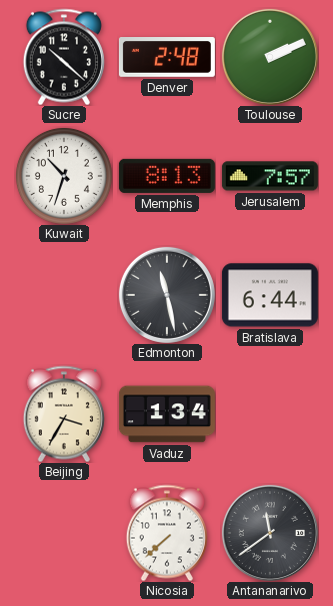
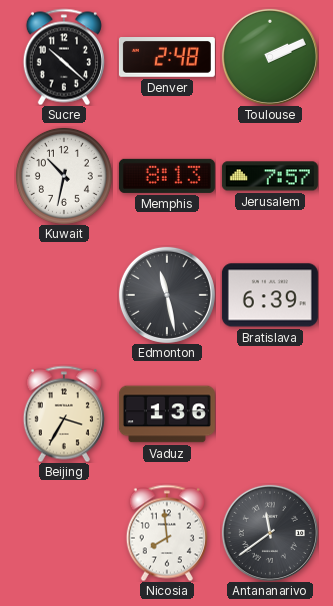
Kuwait: 10:33 -> 10:32
Bratislava: 6:44 -> 6:39
Vaduz: 1:34 -> 1:36
Nicosia: 7:38 -> 7:59
